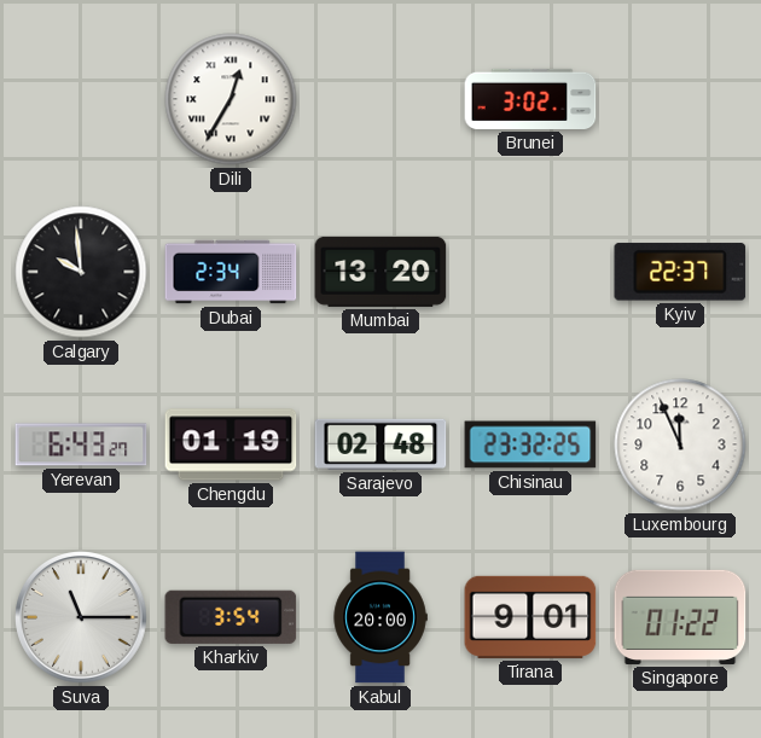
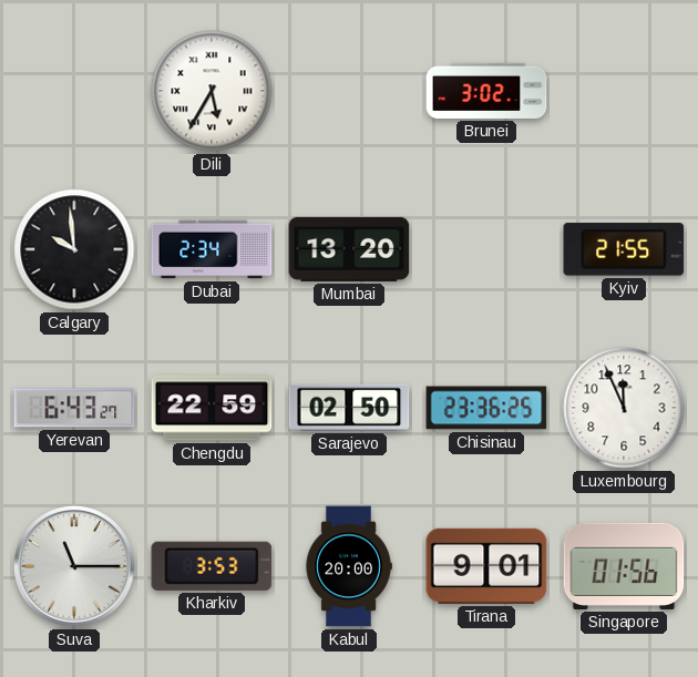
Dili: 12:35 -> 5:35
Kyiv: 22:37 -> 21:55
Chengdu: 01:19 -> 22:59
Sarajevo: 02:48 -> 02:50
Chisinau: 23:32 -> 23:36
Kharkiv: 3:54 -> 3:53
Singapore: 01:22 -> 01:56
